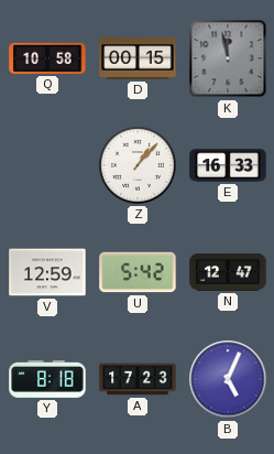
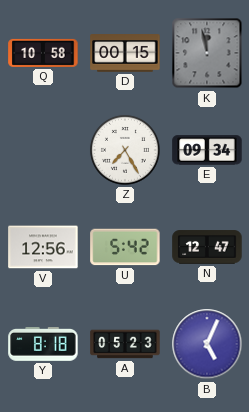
Z: 1:07 -> 7:25
E: 16:33 -> 09:34
V: 12:59 -> 12:56
A: 17:23 -> 05:23
